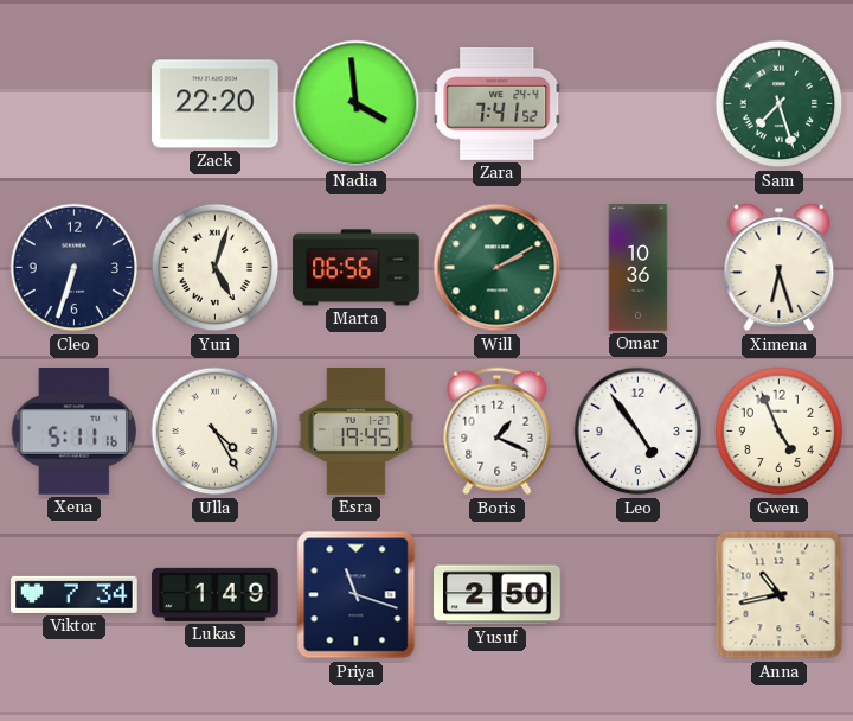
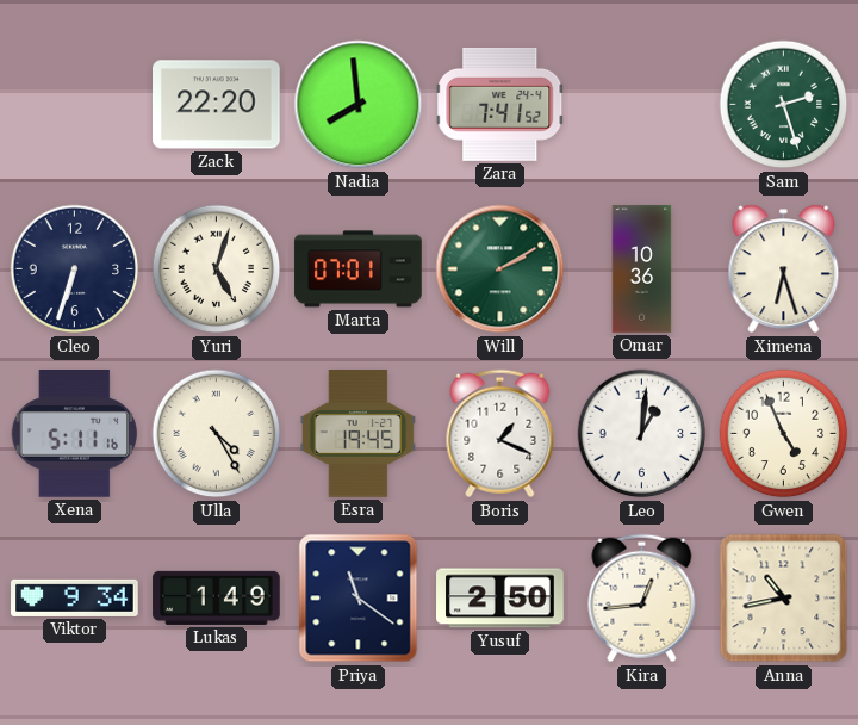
Nadia: 3:59 -> 7:59
Sam: 7:27 -> 2:27
Marta: 06:56 -> 07:01
Leo: 4:54 -> 1:01
Viktor: 7:34 -> 9:34
Priya: 11:18 -> 11:21
Kira: none -> 12:44
